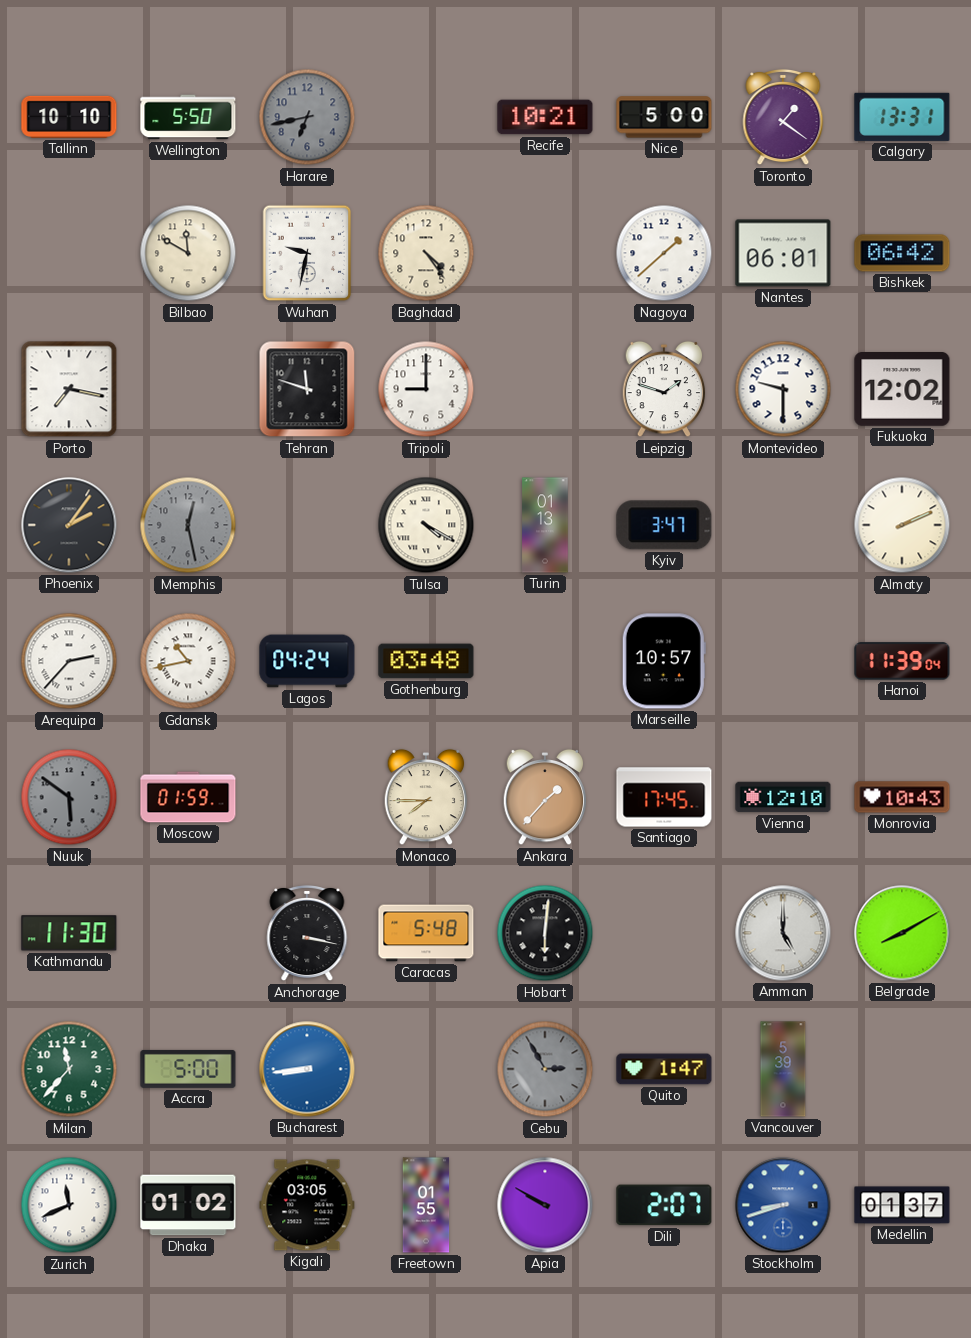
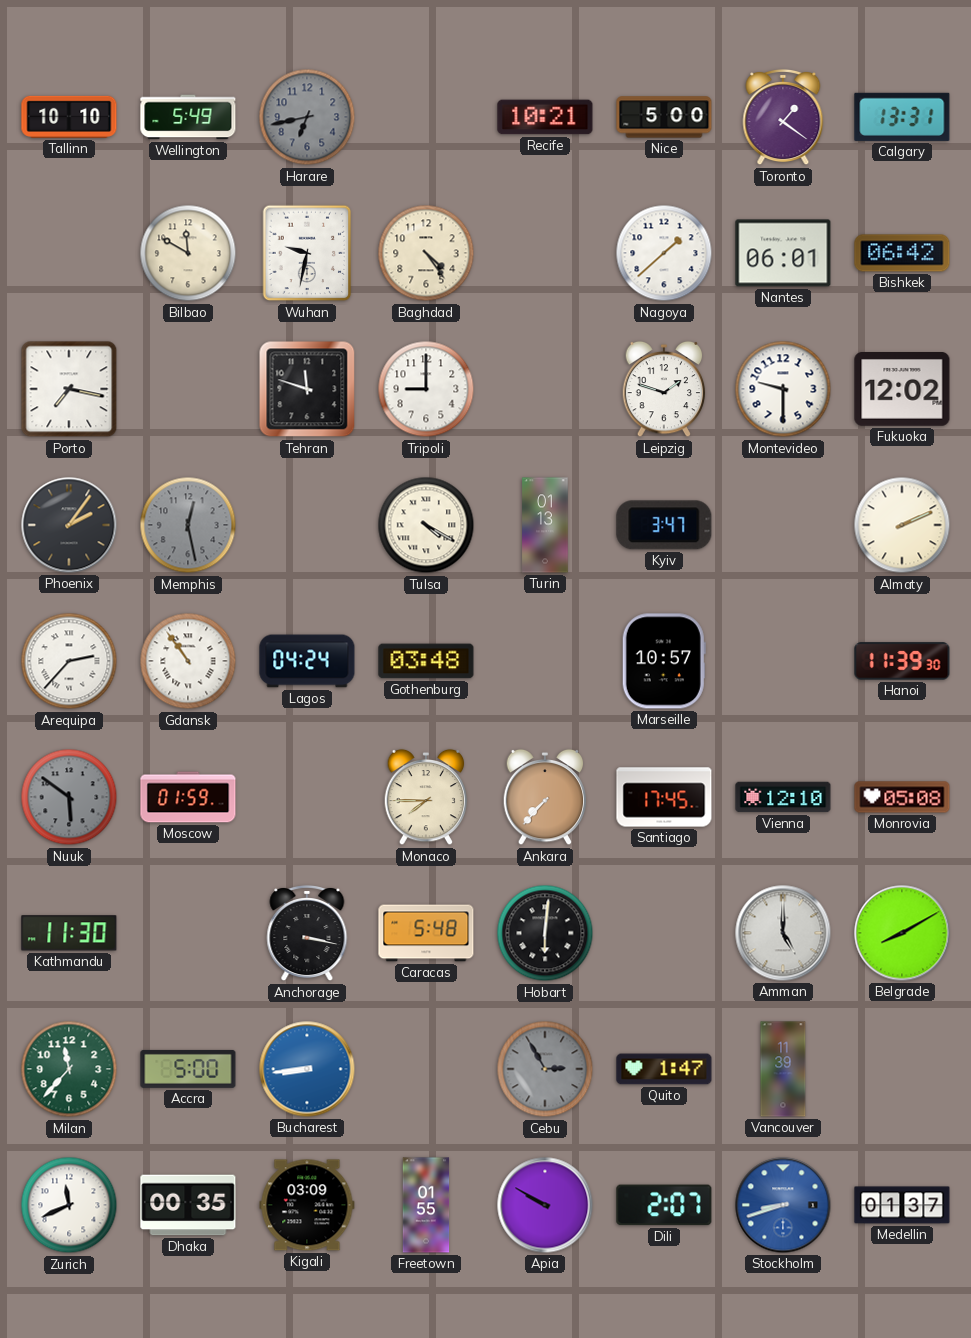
Wellington: 5:50 -> 5:49
Gdansk: 10:43 -> 10:54
Hanoi: 11:39:04 -> 11:39:30
Ankara: 1:37 -> 7:37
Monrovia: 10:43 -> 05:08
Vancouver: 5:39 -> 11:39
Dhaka: 01:02 -> 00:35
Kigali: 03:05 -> 03:09
